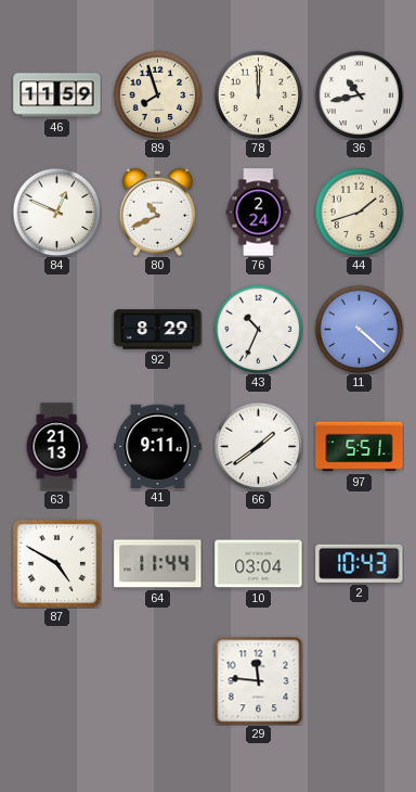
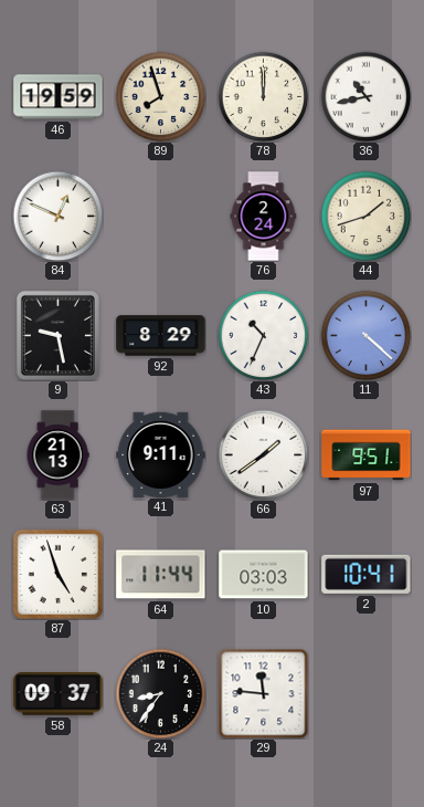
46: 11:59 -> 19:59
80: 10:41 -> none
9: none -> 9:28
97: 5:51 -> 9:51
87: 4:50 -> 4:57
10: 03:04 -> 03:03
2: 10:43 -> 10:41
58: none -> 09:37
24: none -> 8:36
